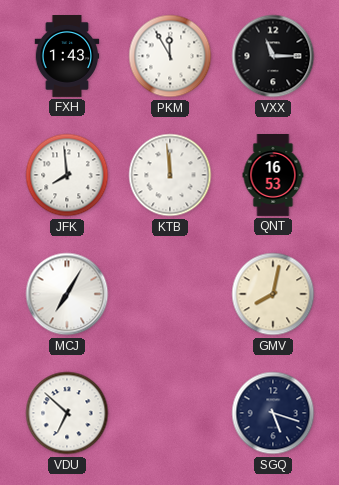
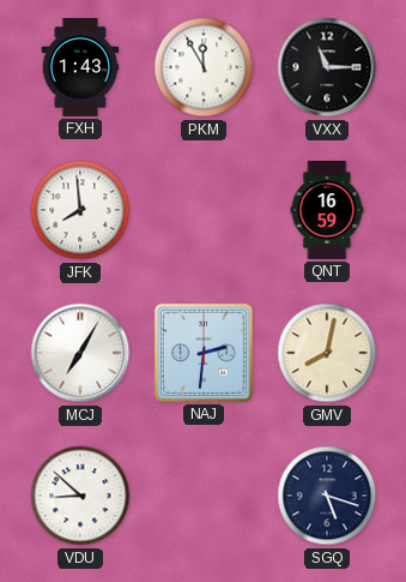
KTB: 11:59 -> none
QNT: 16:53 -> 16:59
NAJ: none -> 2:31
VDU: 6:52 -> 8:52
